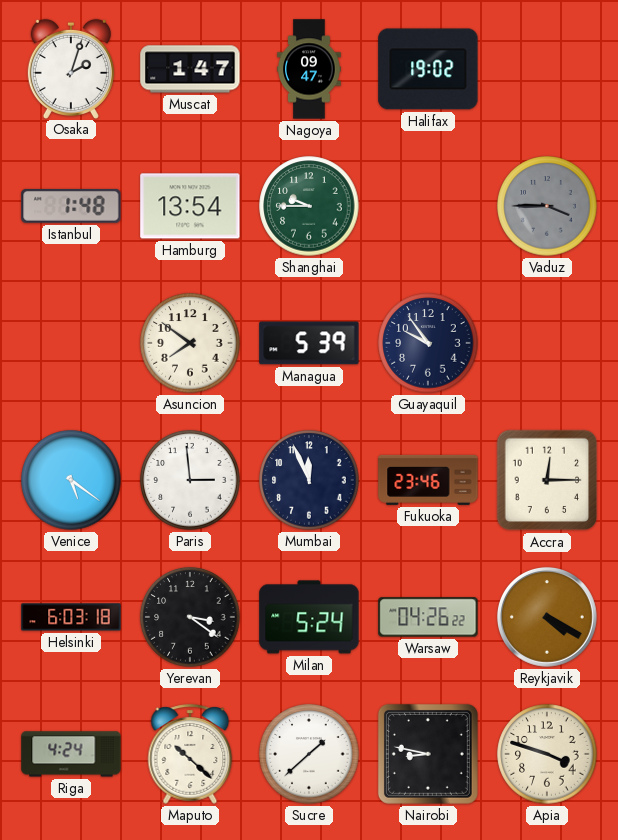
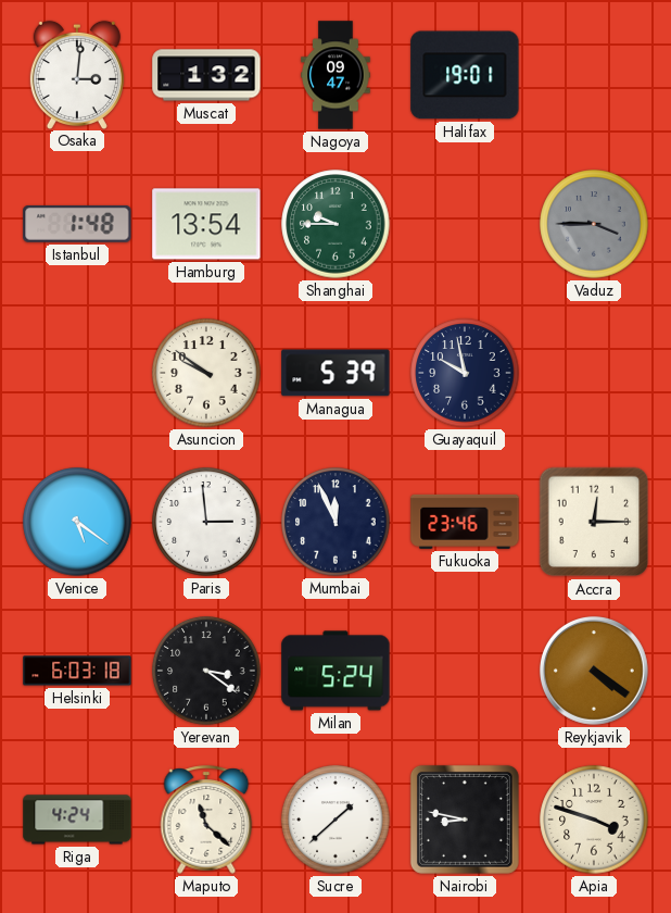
Osaka: 2:03 -> 3:01
Muscat: 1:47 -> 1:32
Halifax: 19:02 -> 19:01
Asuncion: 7:51 -> 9:51
Guayaquil: 9:54 -> 9:58
Warsaw: 04:26 -> none
Reykjavik: 4:20 -> 4:21
Maputo: 10:22 -> 11:22
